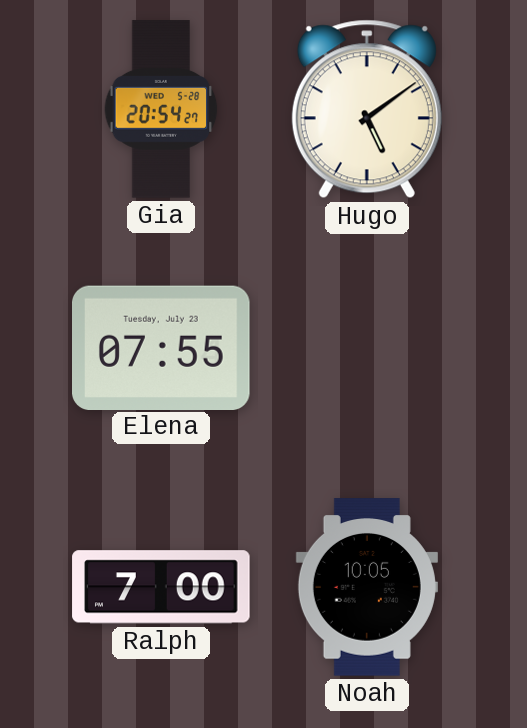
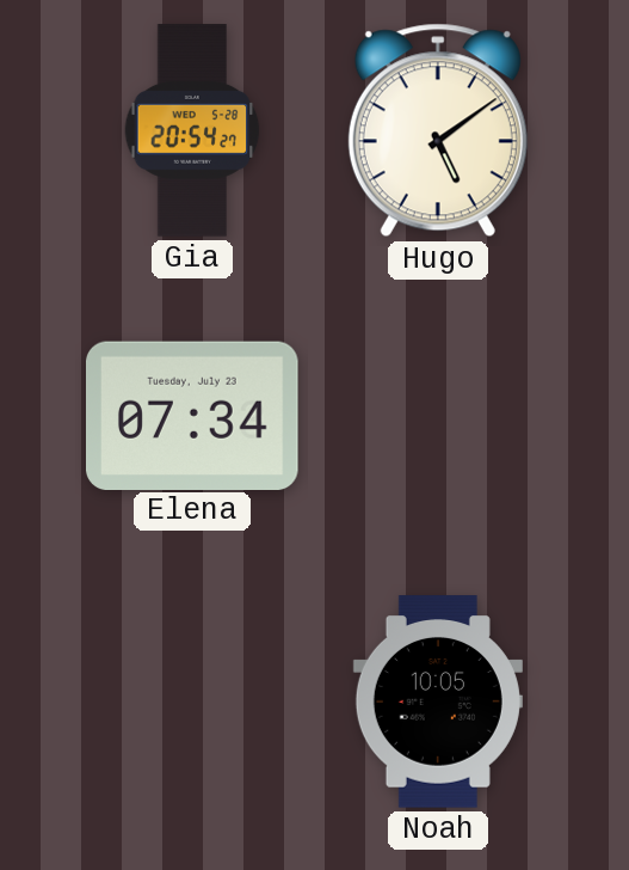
Elena: 07:55 -> 07:34
Ralph: 7:00 -> none
